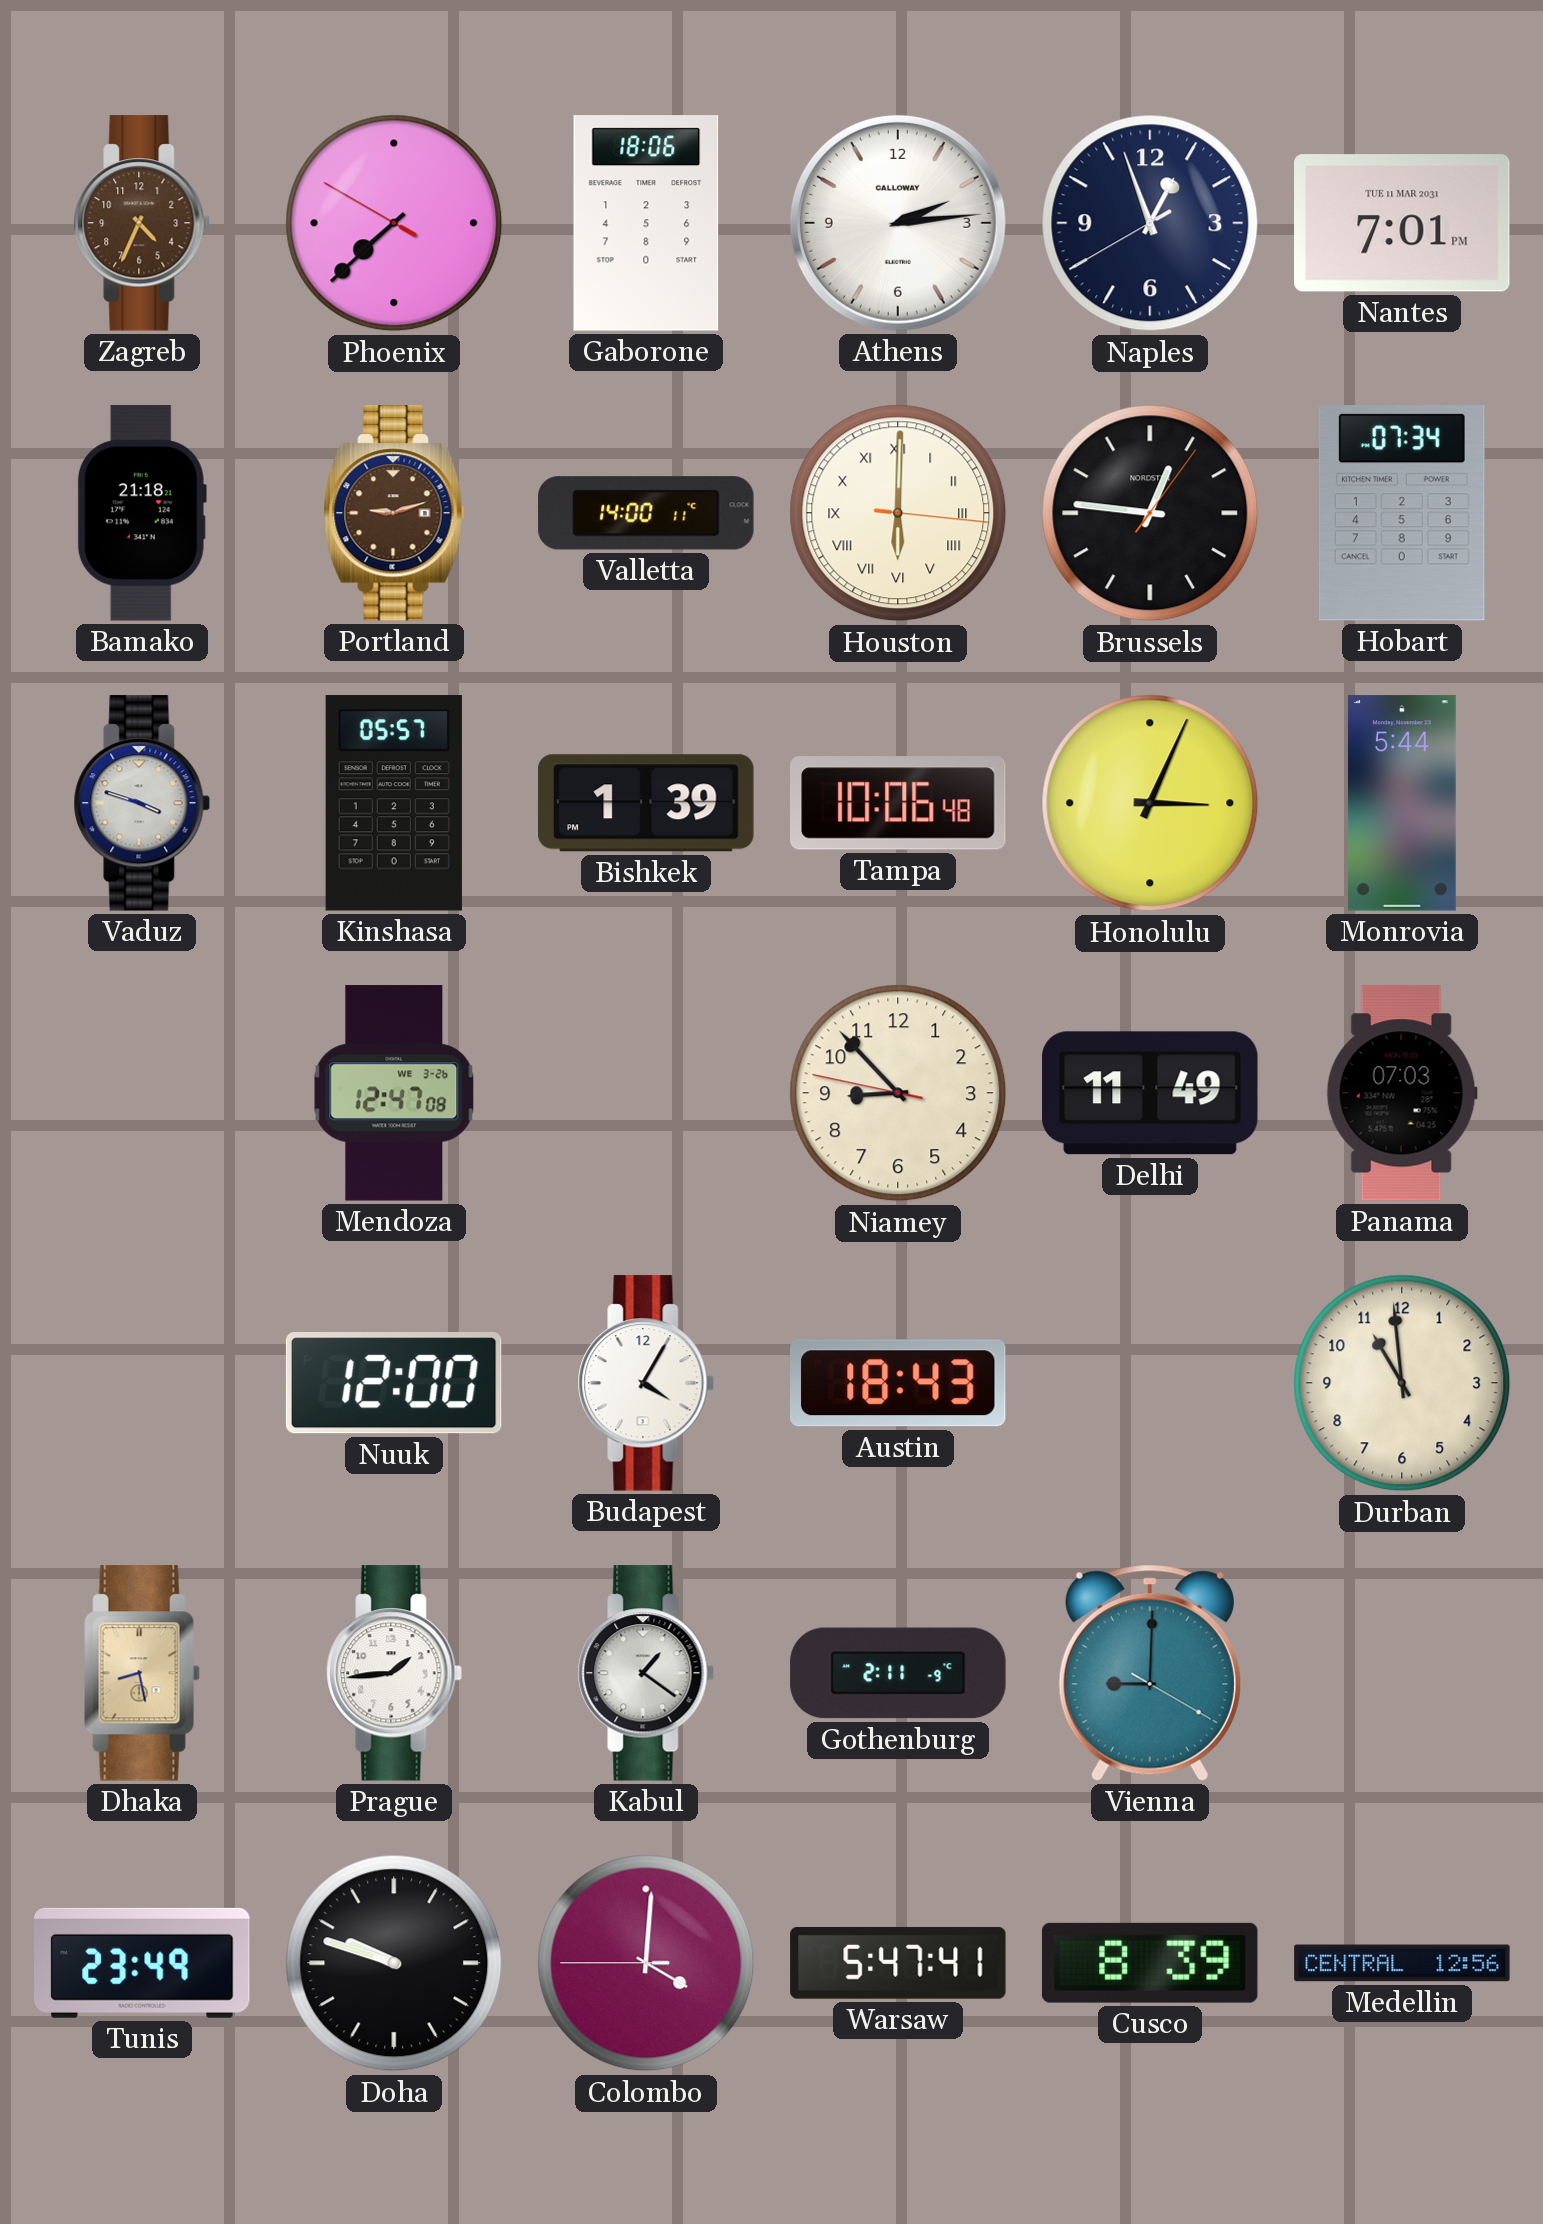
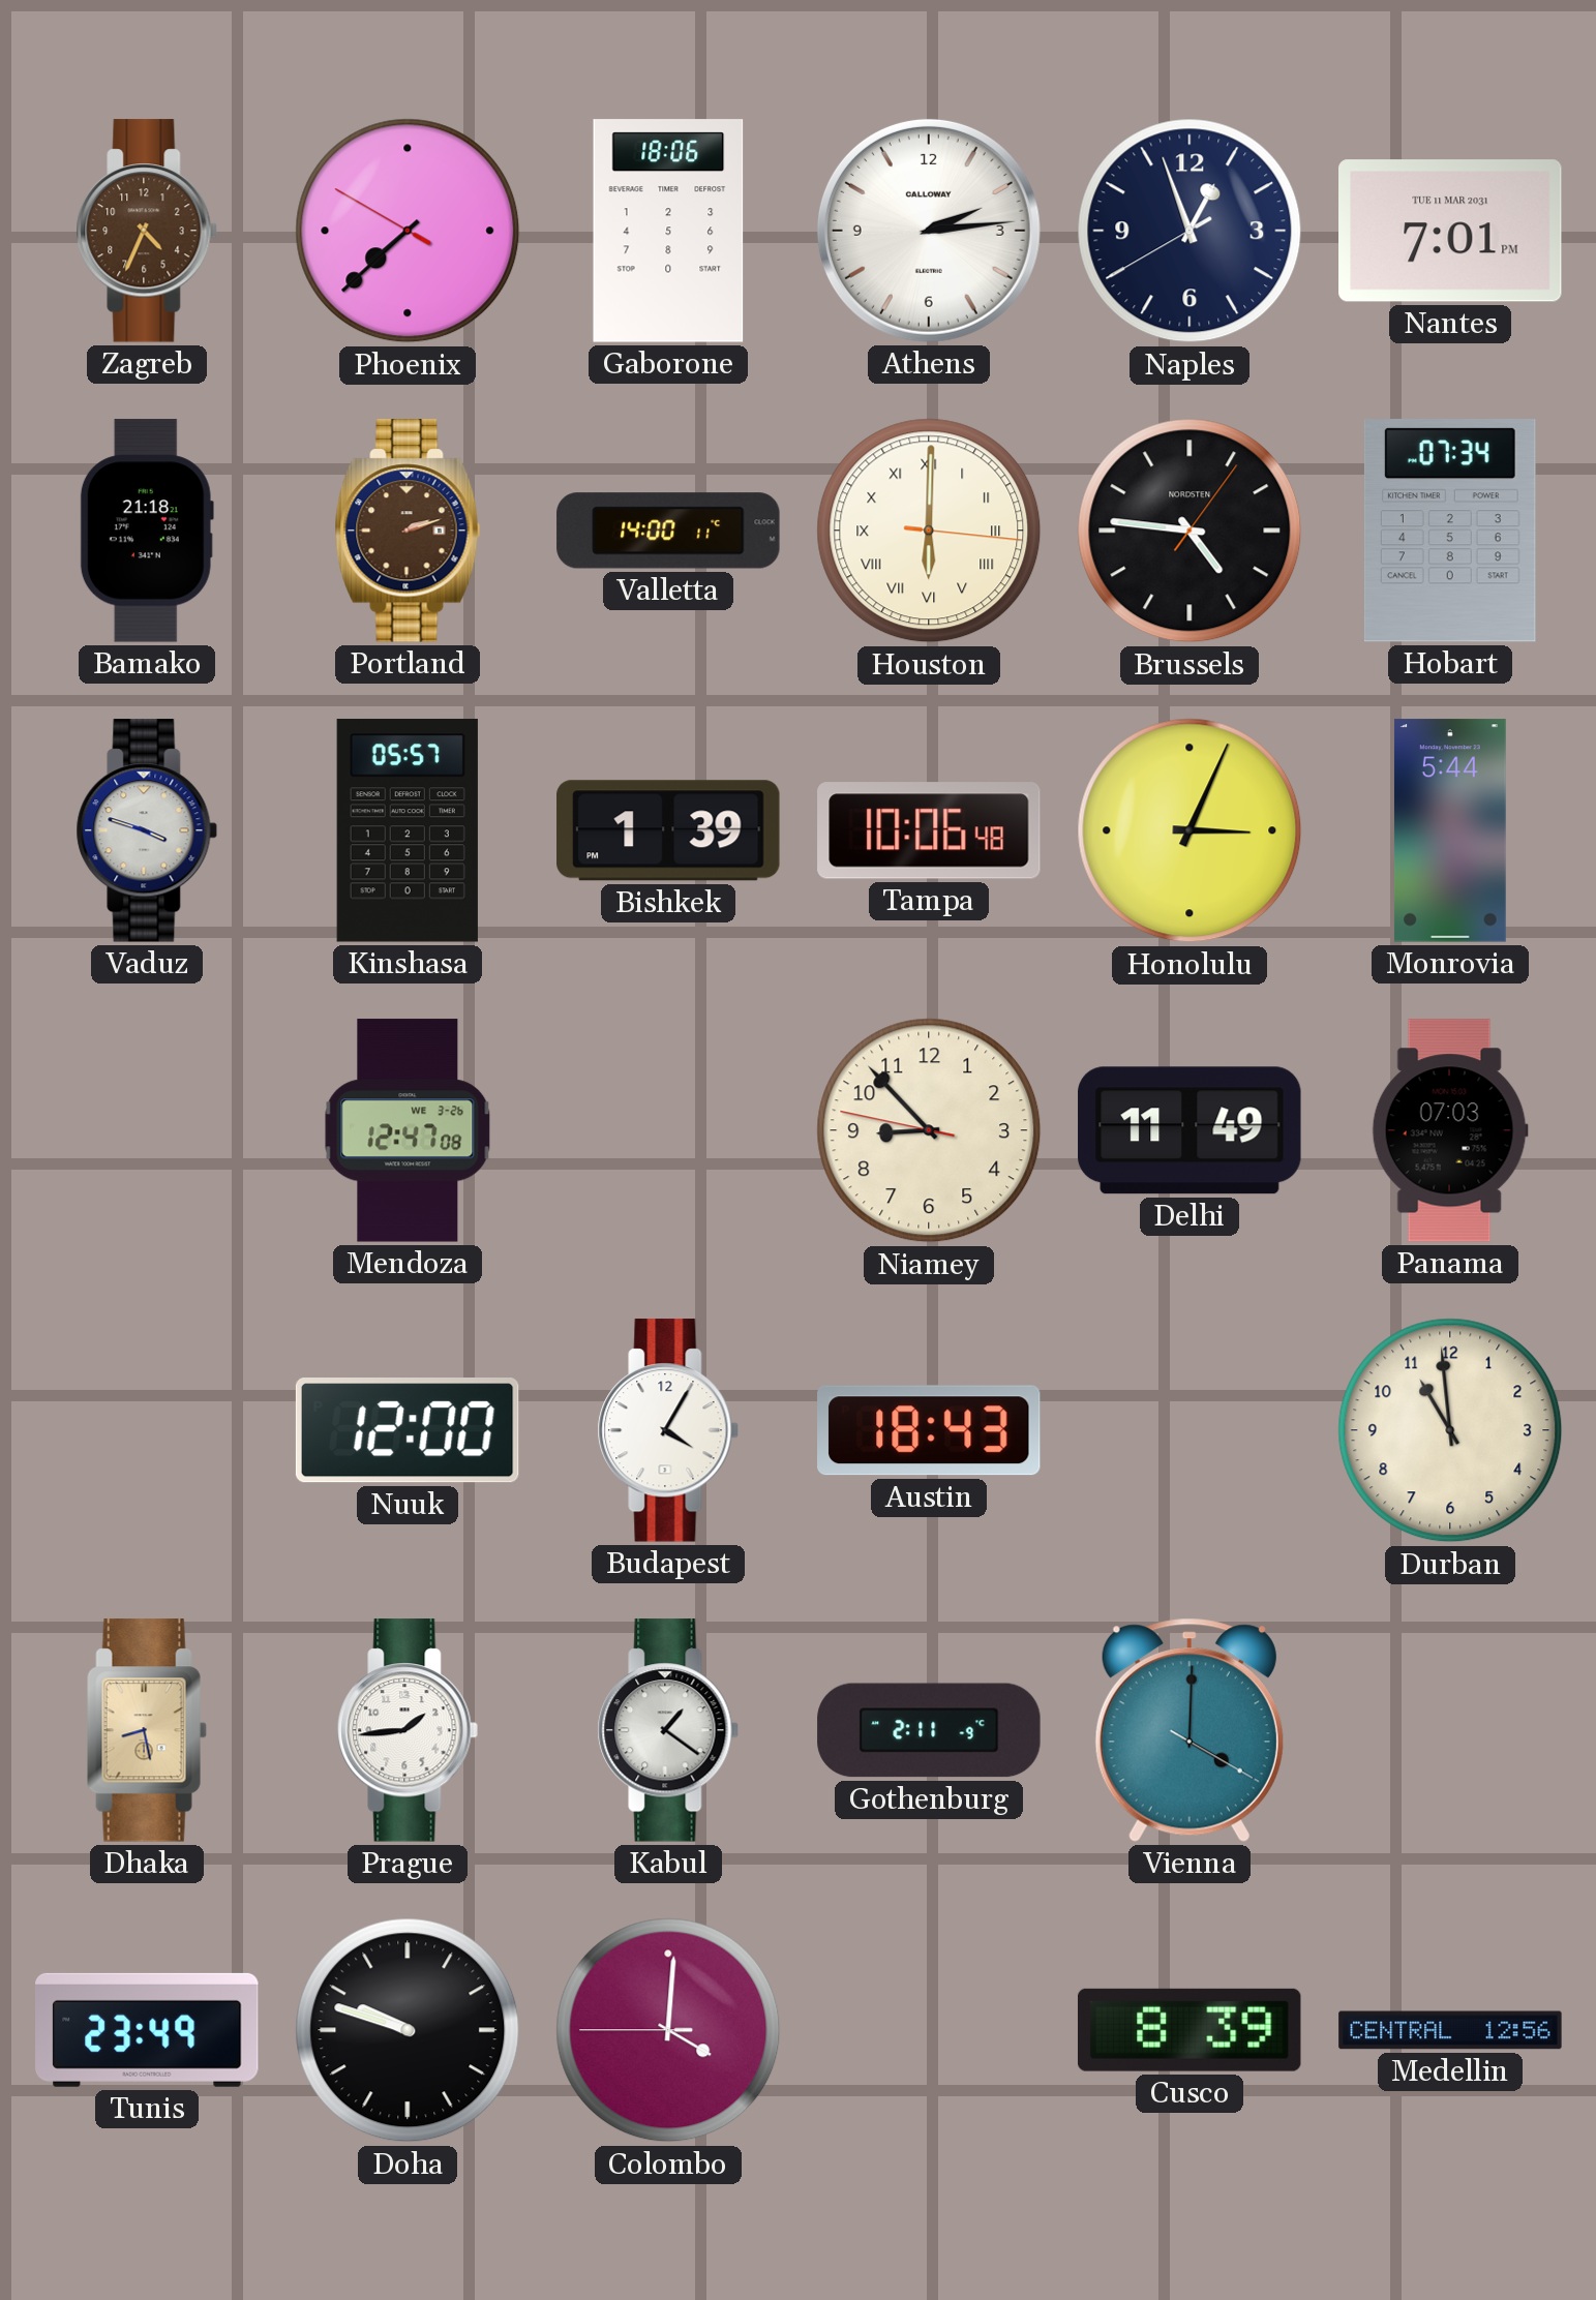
Portland: 9:12 -> 2:12
Brussels: 12:46 -> 4:46
Vienna: 9:00 -> 4:00
Warsaw: 5:47 -> none
